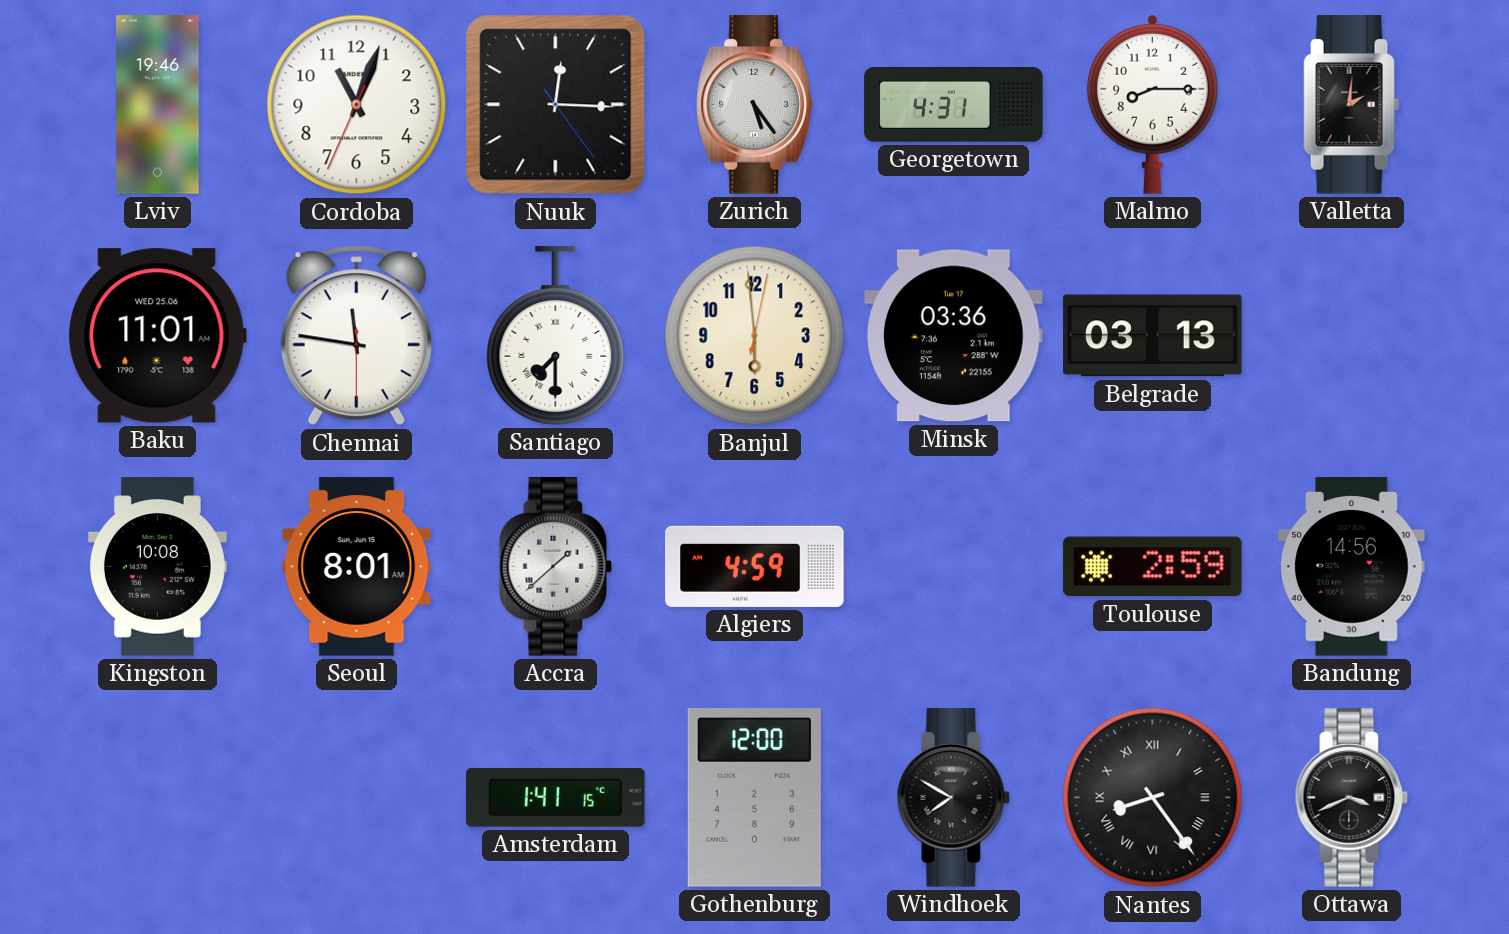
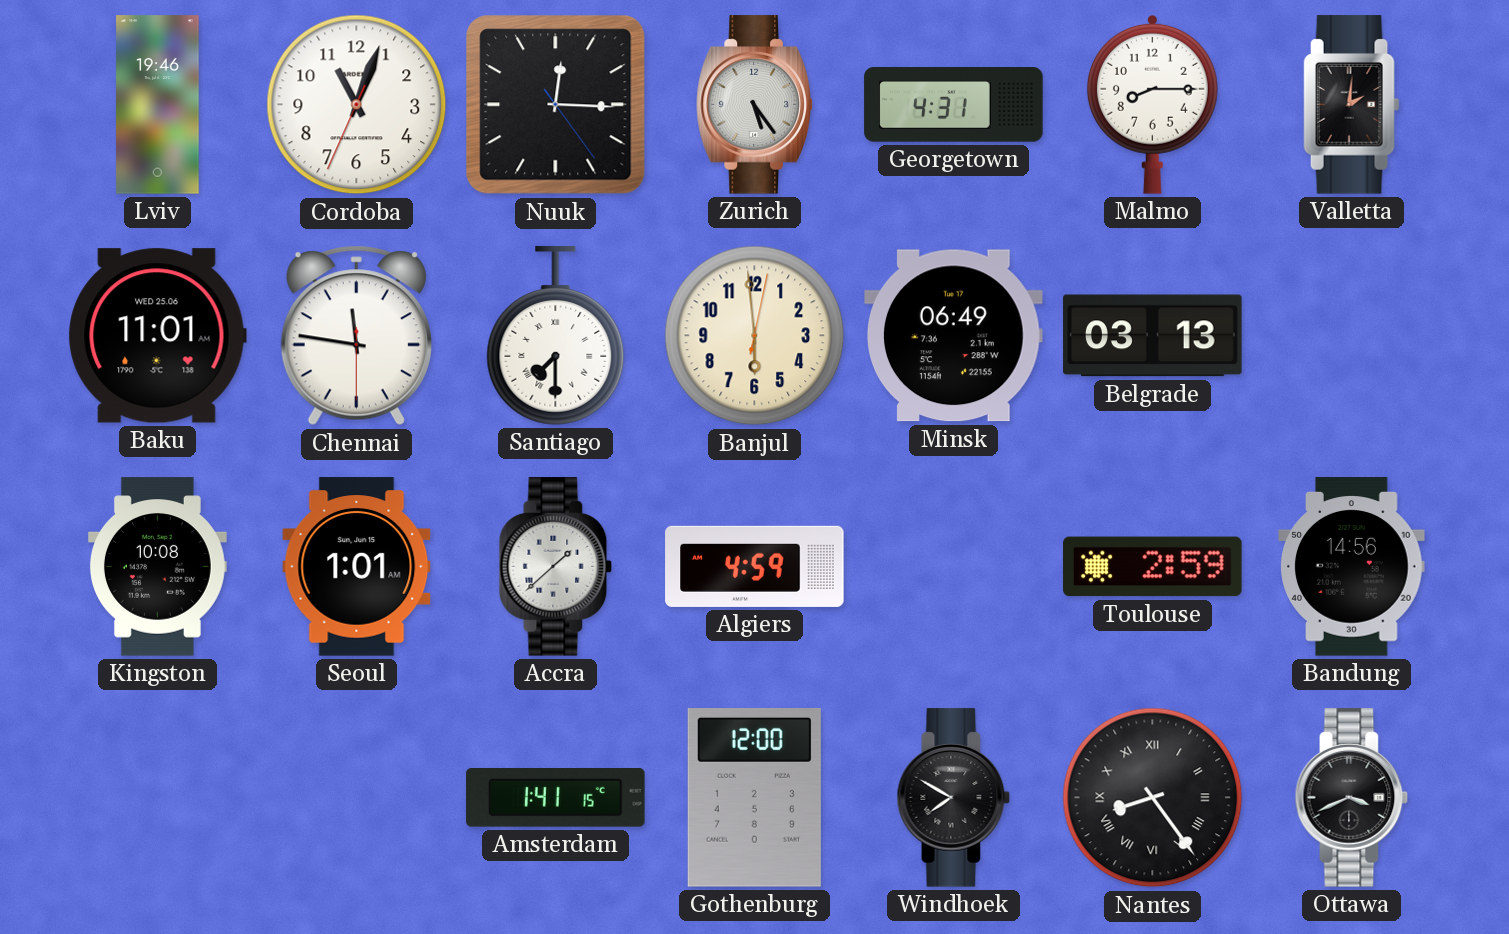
Minsk: 03:36 -> 06:49
Seoul: 8:01 -> 1:01
